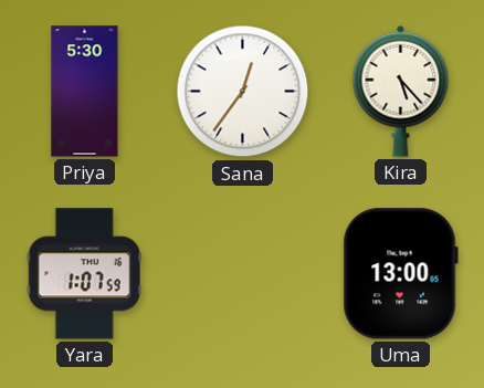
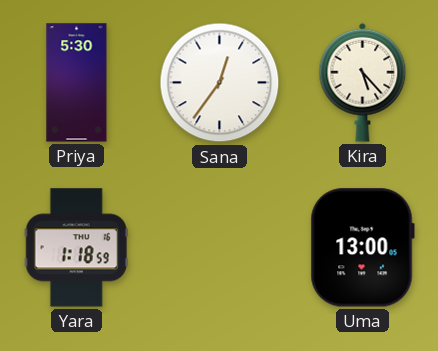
Yara: 1:07 -> 1:18
